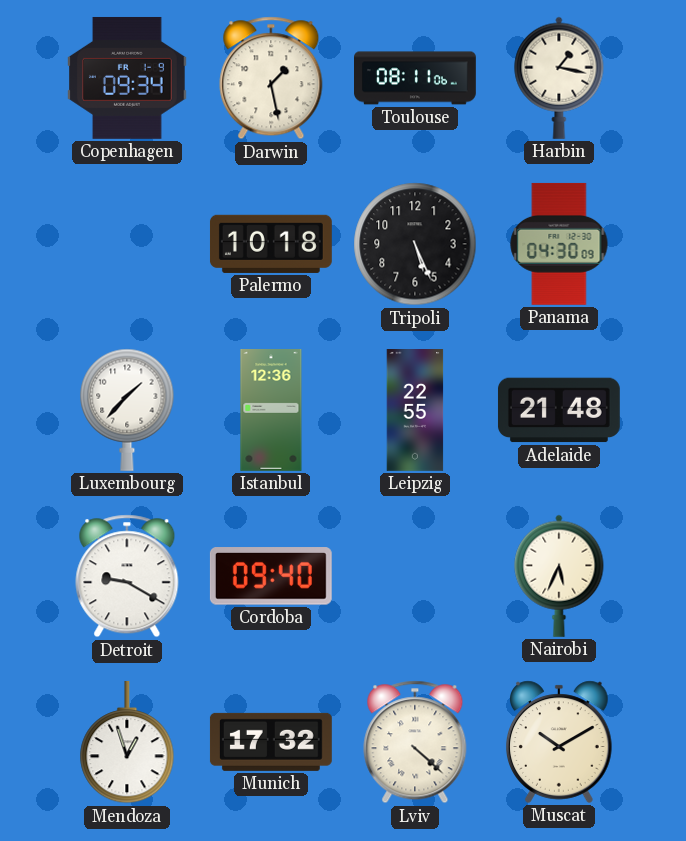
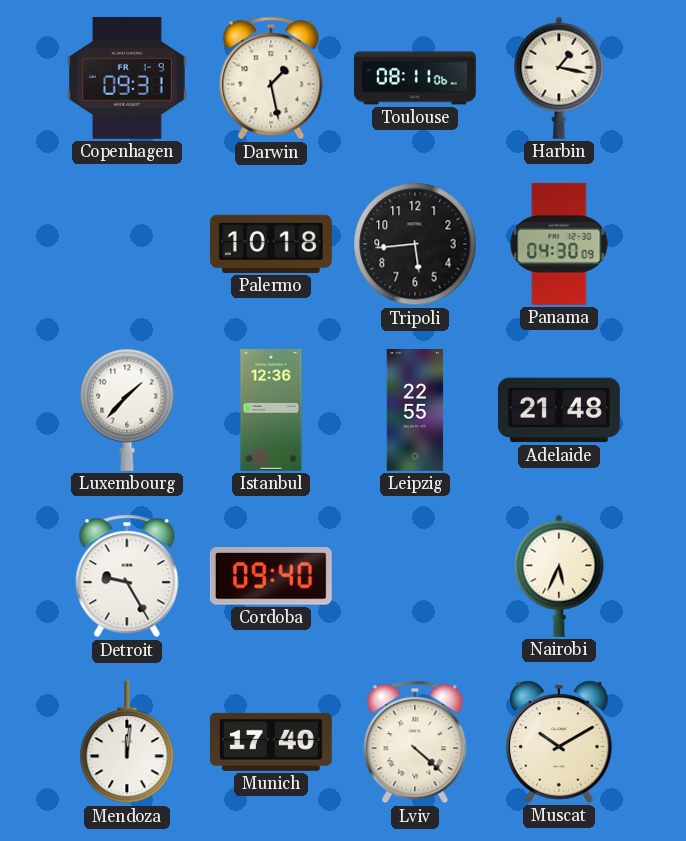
Copenhagen: 09:34 -> 09:31
Tripoli: 5:26 -> 5:44
Detroit: 9:20 -> 9:25
Mendoza: 12:57 -> 12:01
Munich: 17:32 -> 17:40
